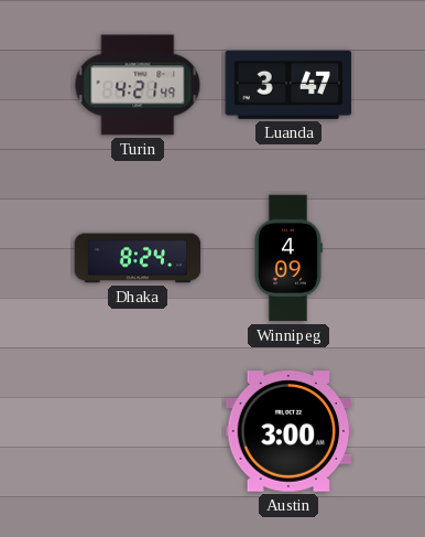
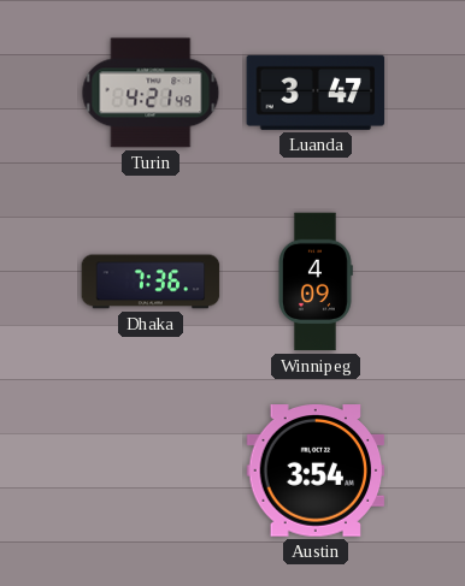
Dhaka: 8:24 -> 7:36
Austin: 3:00 -> 3:54
